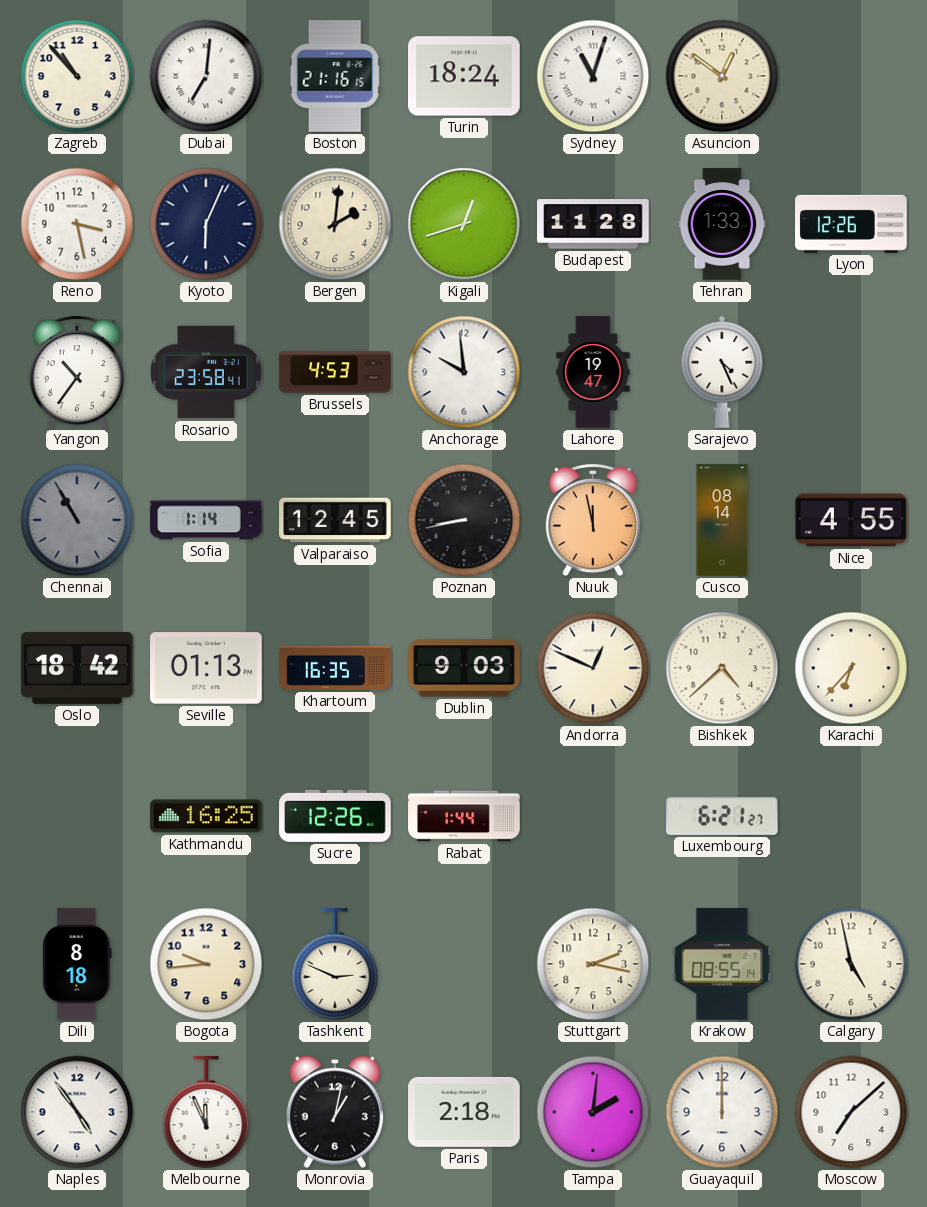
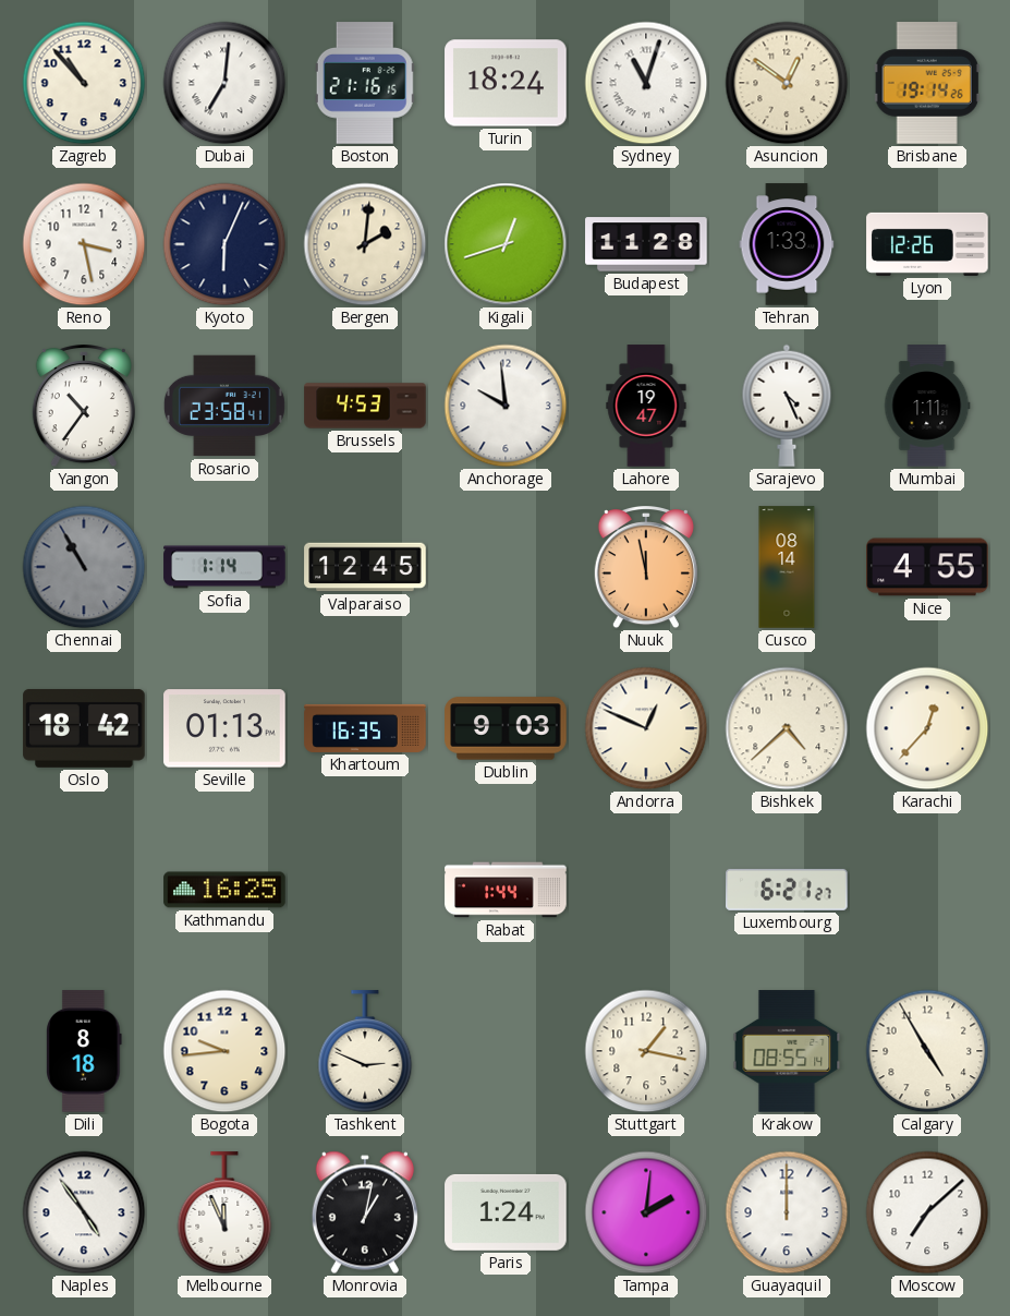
Brisbane: none -> 19:14
Mumbai: none -> 1:11
Poznan: 8:43 -> none
Karachi: 6:37 -> 12:37
Sucre: 12:26 -> none
Stuttgart: 2:17 -> 1:17
Calgary: 4:58 -> 4:55
Paris: 2:18 -> 1:24
